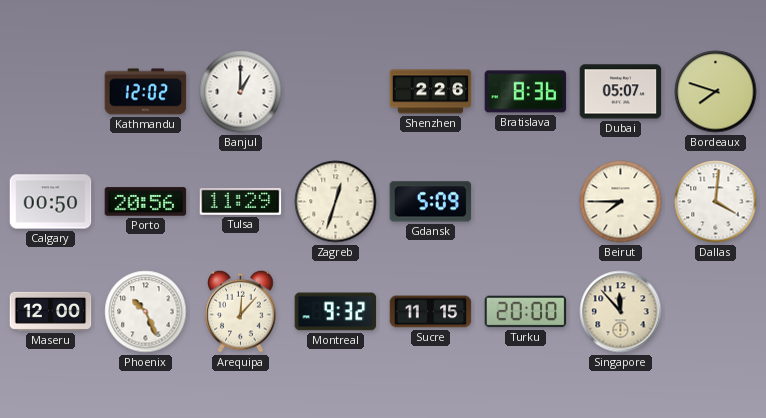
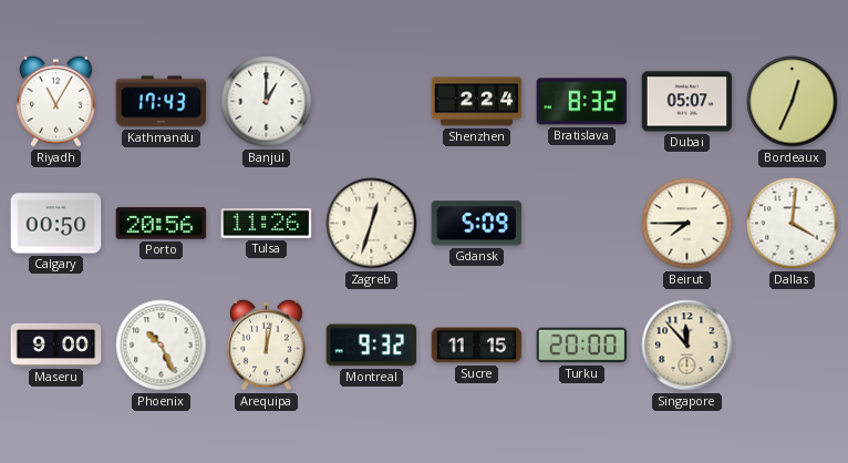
Riyadh: none -> 11:05
Kathmandu: 12:02 -> 17:43
Shenzhen: 2:26 -> 2:24
Bratislava: 8:36 -> 8:32
Bordeaux: 7:48 -> 12:34
Tulsa: 11:29 -> 11:26
Maseru: 12:00 -> 9:00
Arequipa: 12:07 -> 12:02
